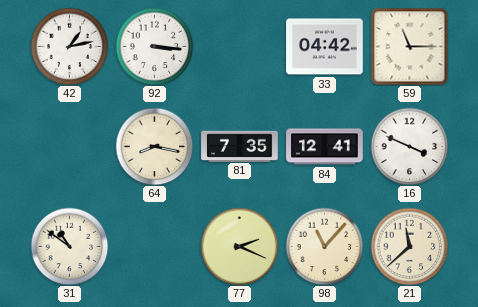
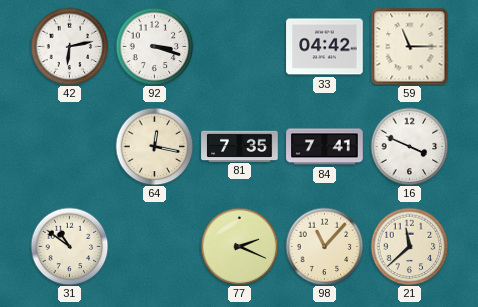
42: 1:13 -> 6:13
92: 3:16 -> 3:18
64: 8:17 -> 12:17
84: 12:41 -> 7:41
